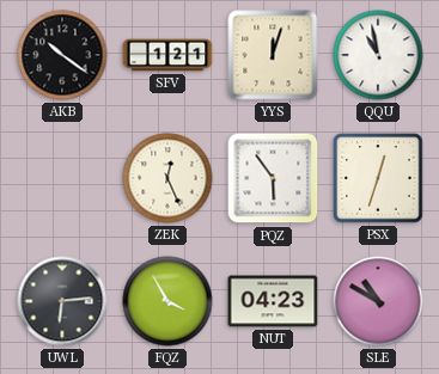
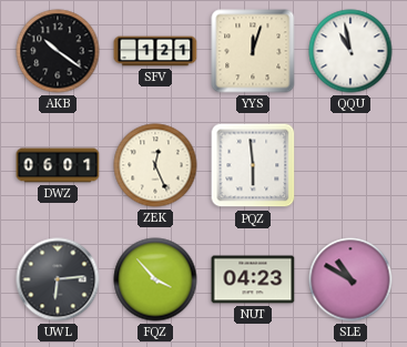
DWZ: none -> 06:01
PQZ: 5:54 -> 5:59
PSX: 12:33 -> none
FQZ: 3:55 -> 3:53
